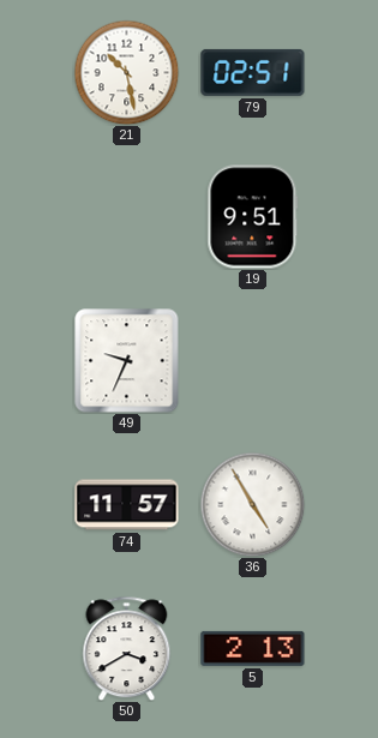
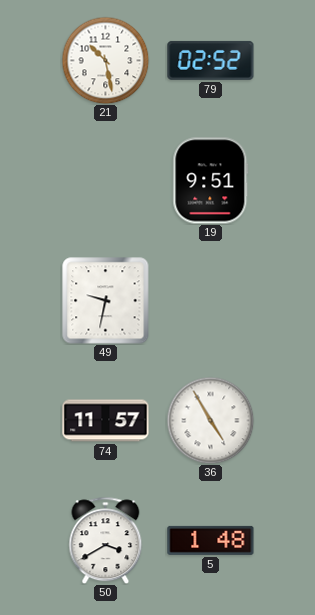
79: 02:51 -> 02:52
49: 9:34 -> 9:32
5: 2:13 -> 1:48
